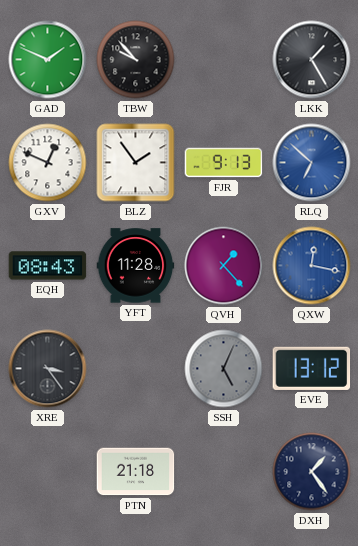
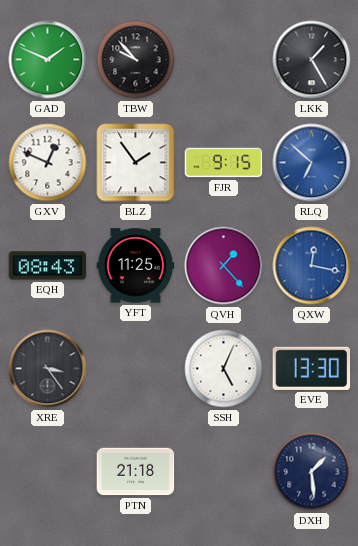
FJR: 9:13 -> 9:15
YFT: 11:28 -> 11:25
SSH dial: grey -> white
EVE: 13:12 -> 13:30
DXH: 1:24 -> 1:29
